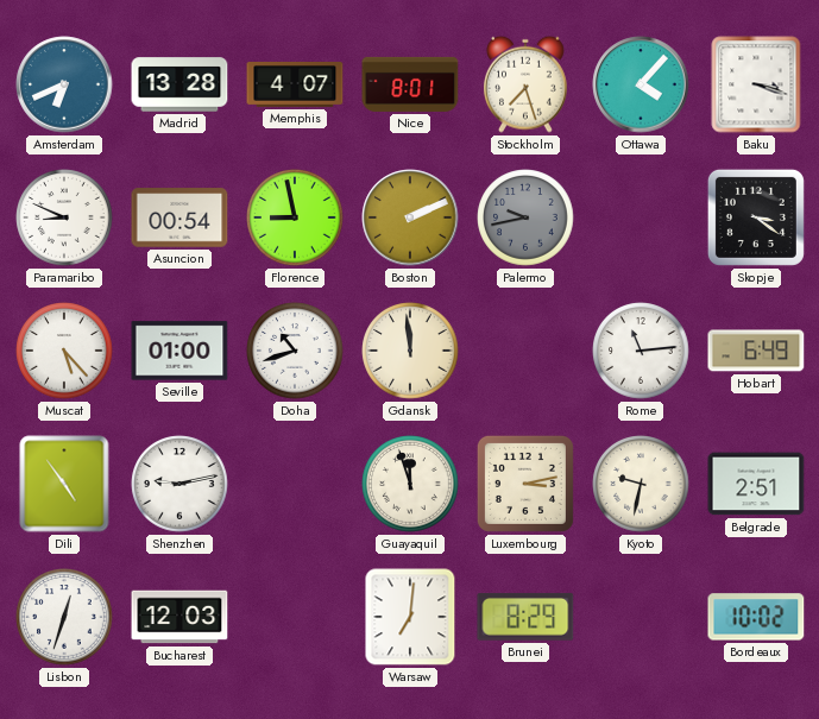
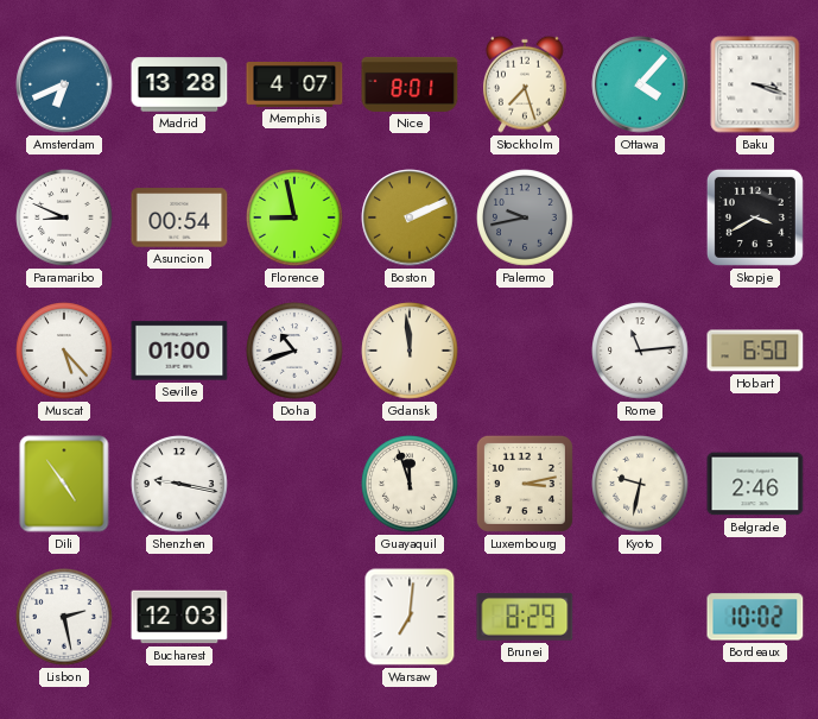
Skopje: 3:21 -> 3:40
Hobart: 6:49 -> 6:50
Shenzhen: 9:13 -> 9:17
Belgrade: 2:51 -> 2:46
Lisbon: 12:33 -> 2:28
